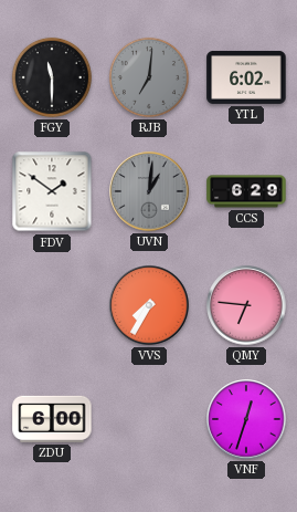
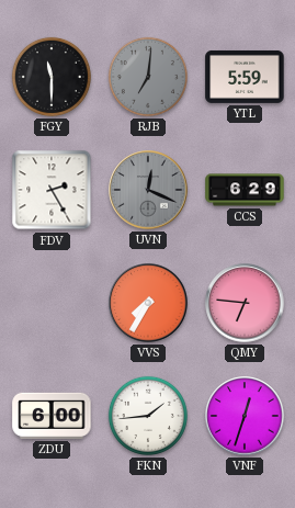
YTL: 6:02 -> 5:59
FDV: 1:51 -> 2:25
UVN: 1:01 -> 12:19
FKN: none -> 1:44
